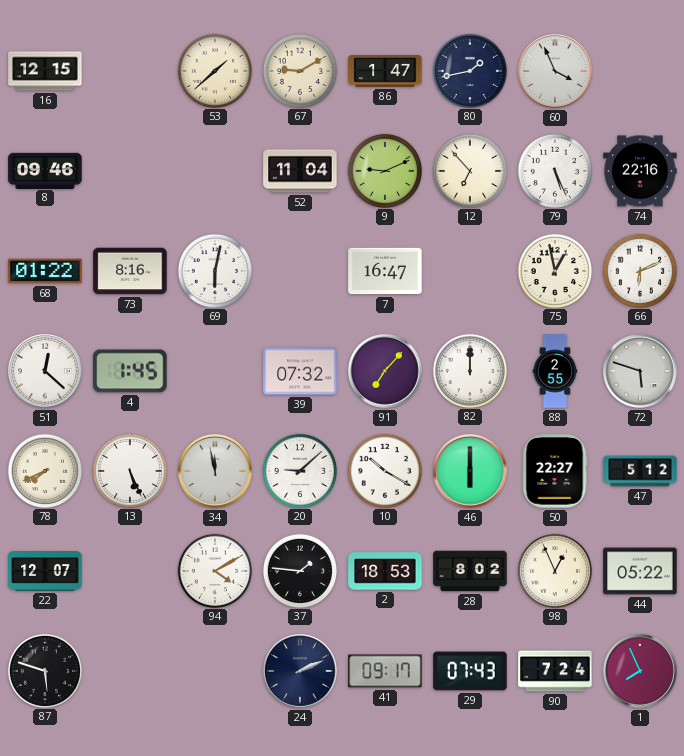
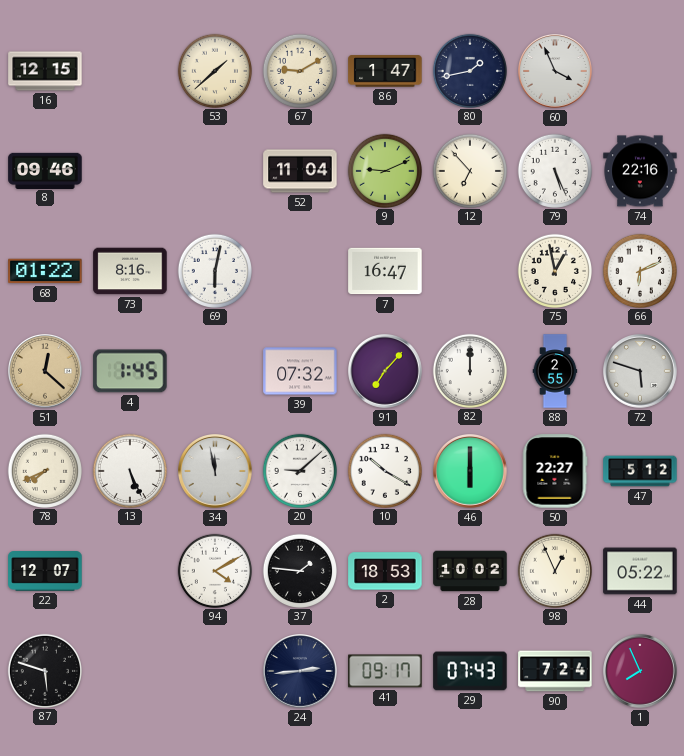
51 dial: white -> champagne
28: 8:02 -> 10:02
24: 2:11 -> 2:44
